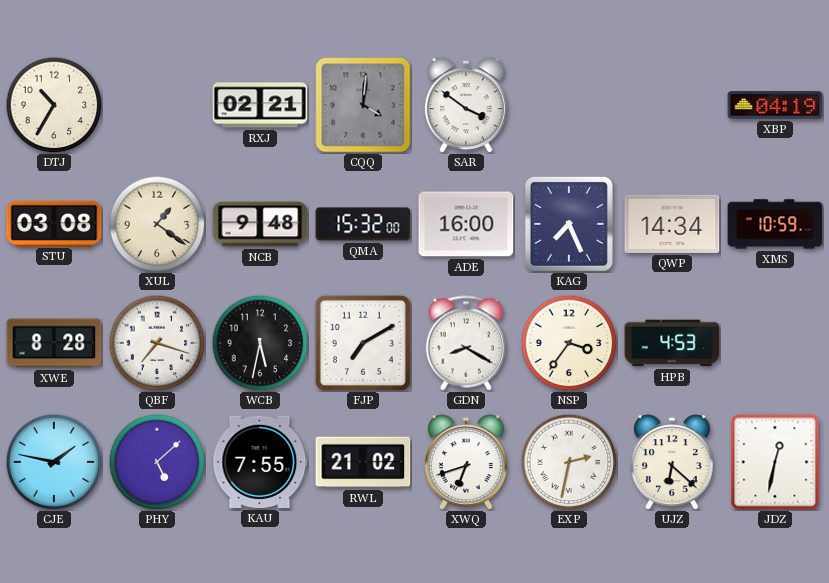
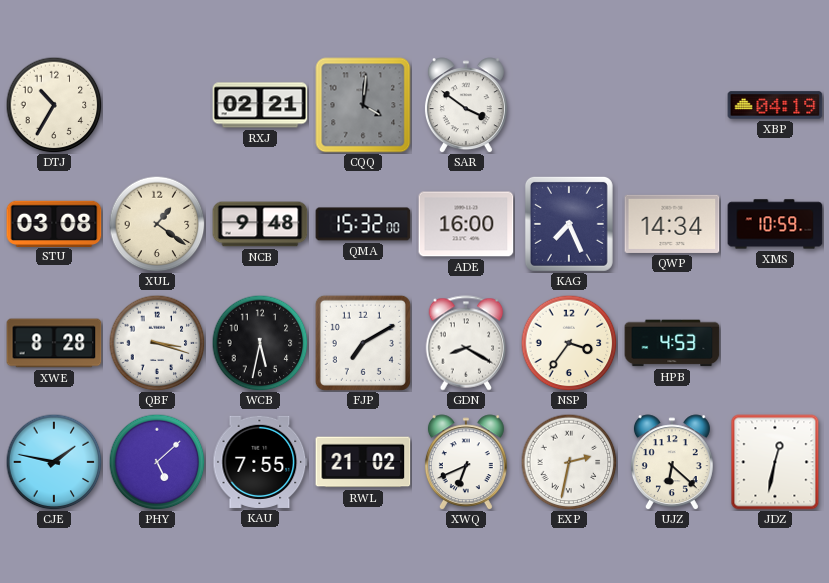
QBF: 7:18 -> 3:18
XWQ: 6:42 -> 6:41
